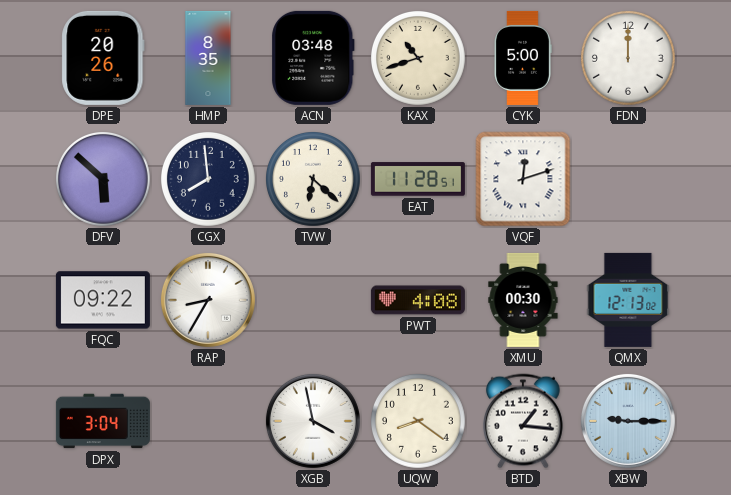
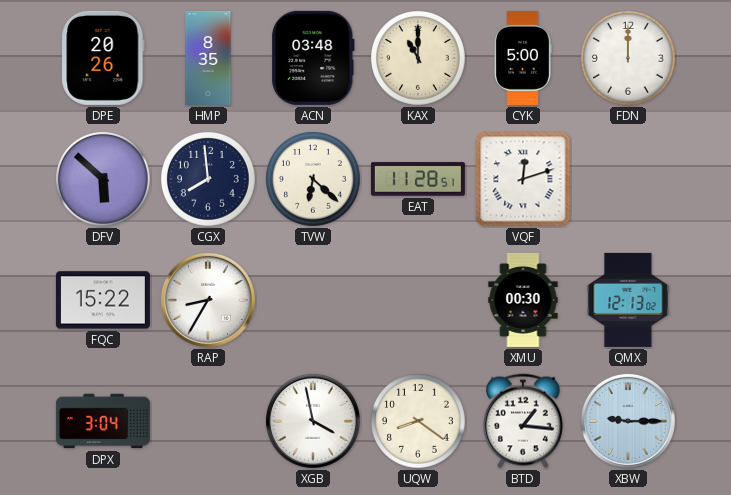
KAX: 10:42 -> 11:00
FQC: 09:22 -> 15:22
PWT: 4:08 -> none
